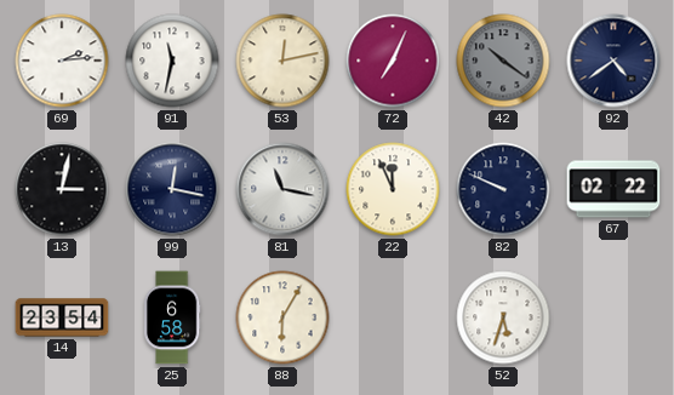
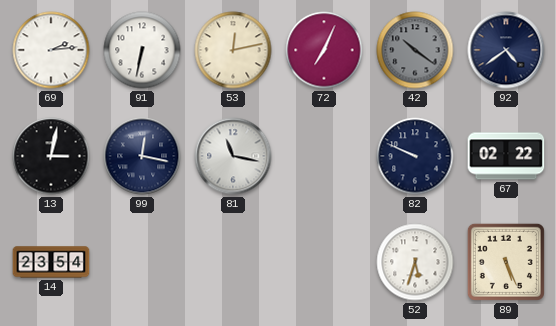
91: 11:32 -> 6:32
22: 11:56 -> none
25: 6:58 -> none
88: 6:05 -> none
89: none -> 5:26
